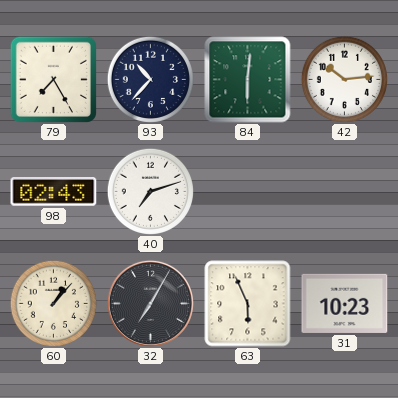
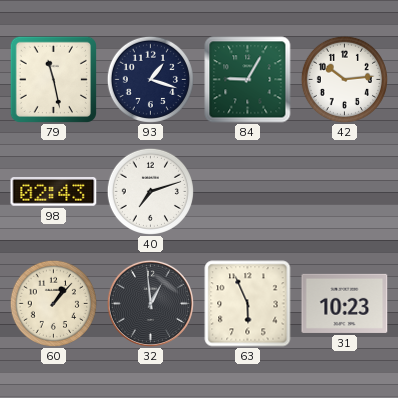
79: 7:25 -> 11:28
93: 10:37 -> 1:18
84: 6:01 -> 9:05
32: 7:05 -> 12:59
